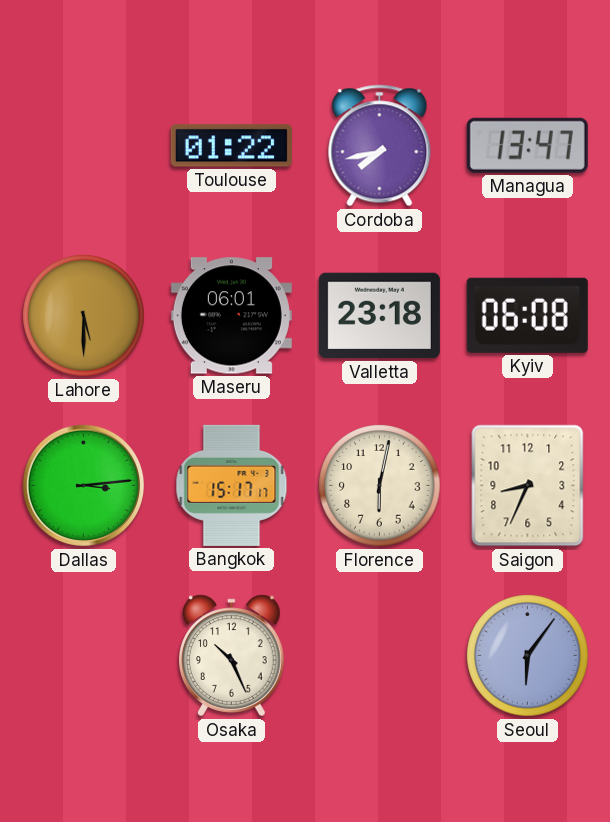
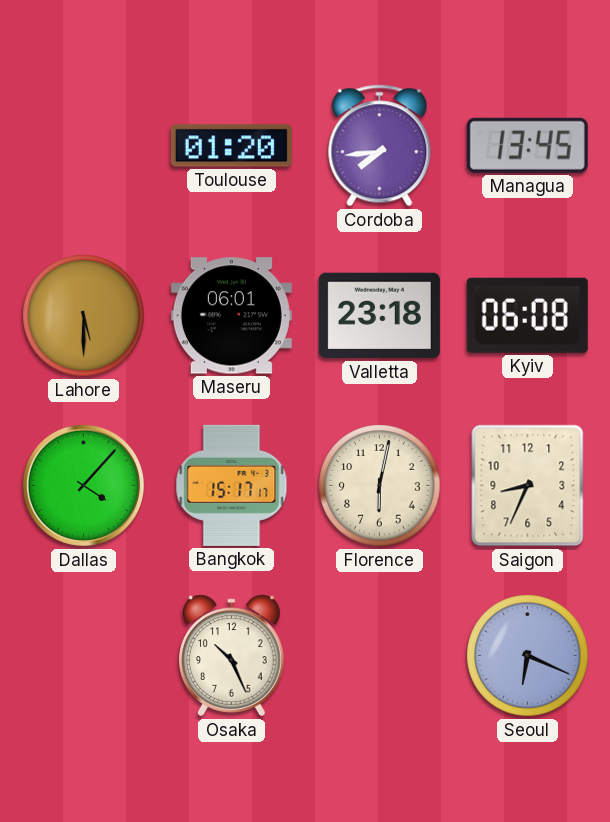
Toulouse: 01:22 -> 01:20
Cordoba: 7:43 -> 7:44
Managua: 13:47 -> 13:45
Dallas: 3:14 -> 4:07
Seoul: 6:06 -> 6:19
